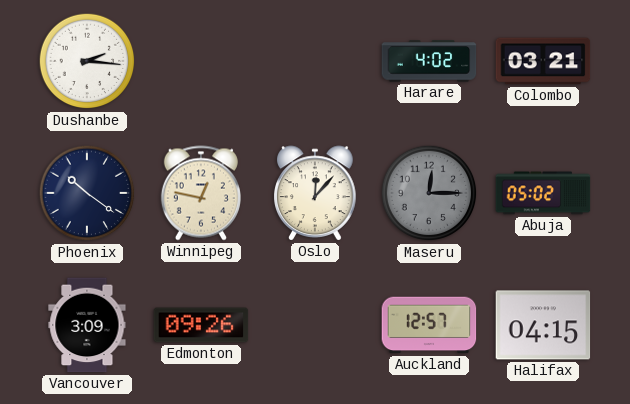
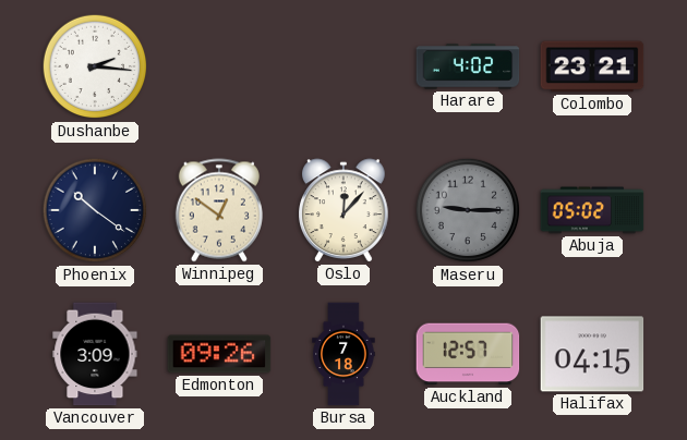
Colombo: 03:21 -> 23:21
Winnipeg: 12:47 -> 12:51
Maseru: 12:15 -> 9:15
Bursa: none -> 7:18
